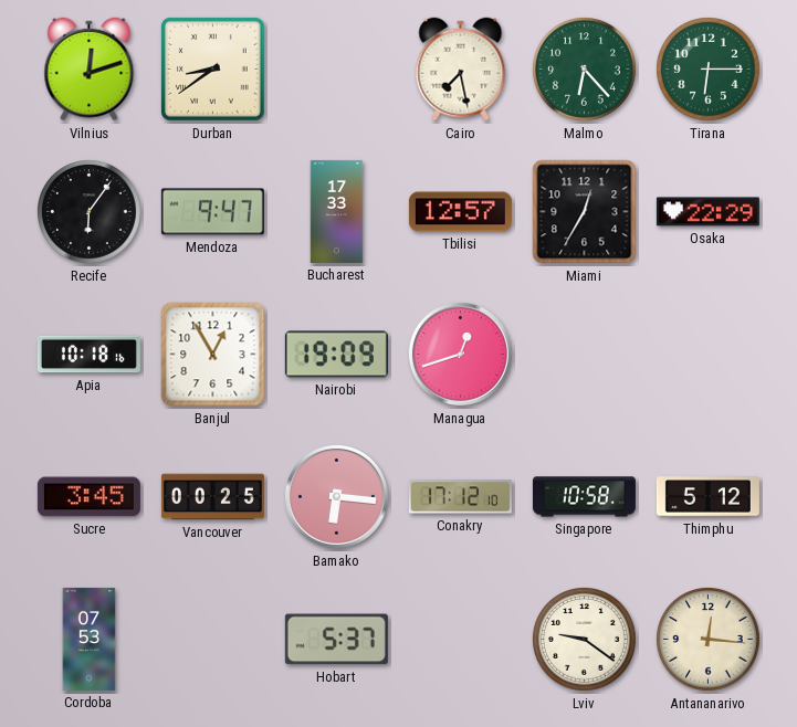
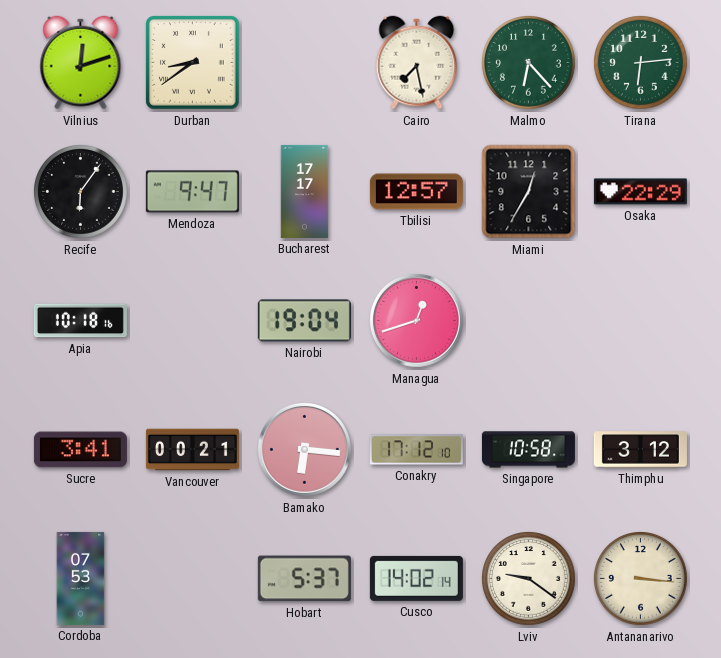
Tirana: 6:15 -> 6:14
Bucharest: 17:33 -> 17:17
Banjul: 12:55 -> none
Nairobi: 19:09 -> 19:04
Sucre: 3:45 -> 3:41
Vancouver: 00:25 -> 00:21
Thimphu: 5:12 -> 3:12
Cusco: none -> 14:02
Antananarivo: 12:16 -> 3:16
